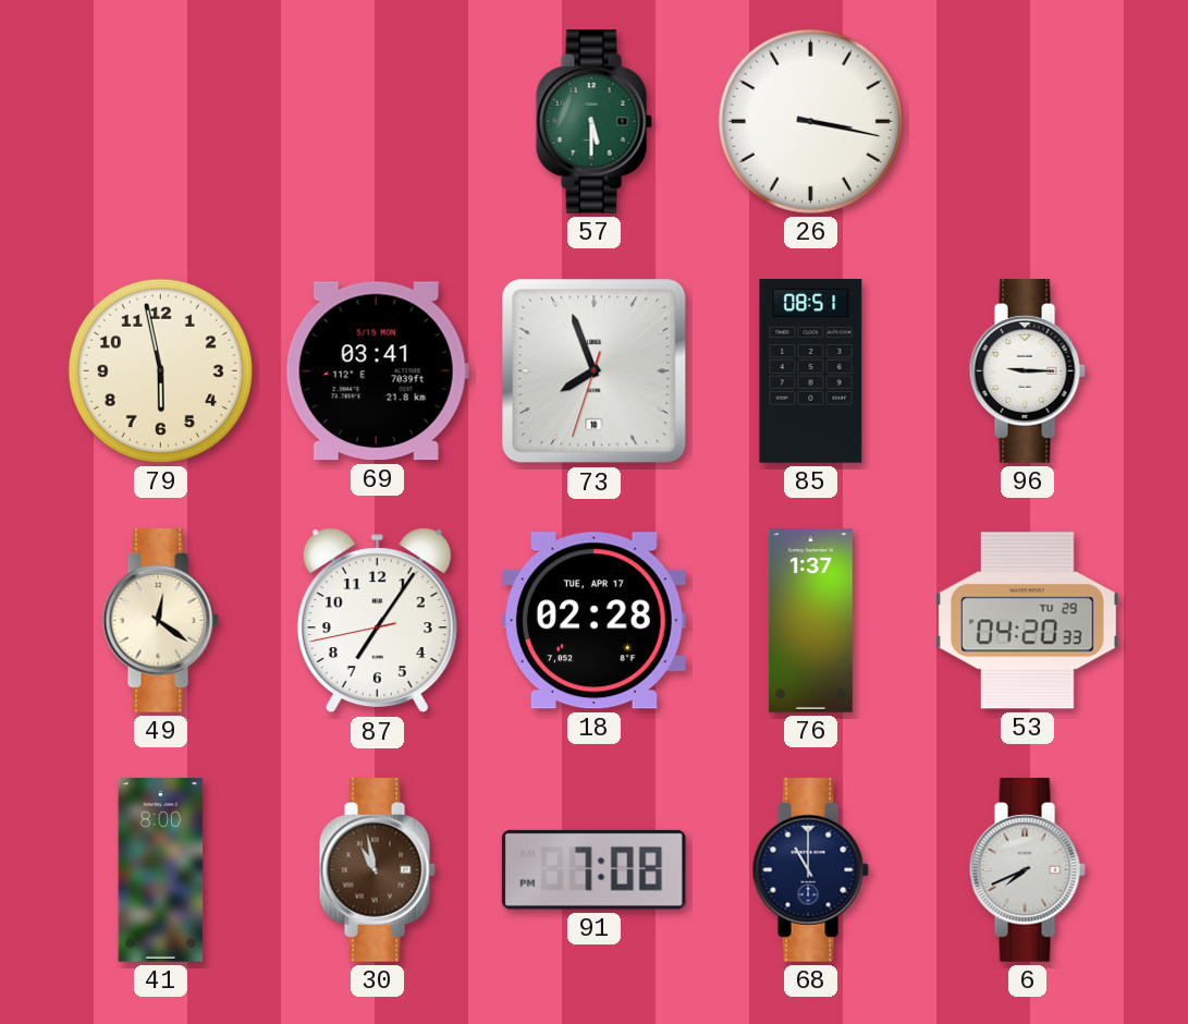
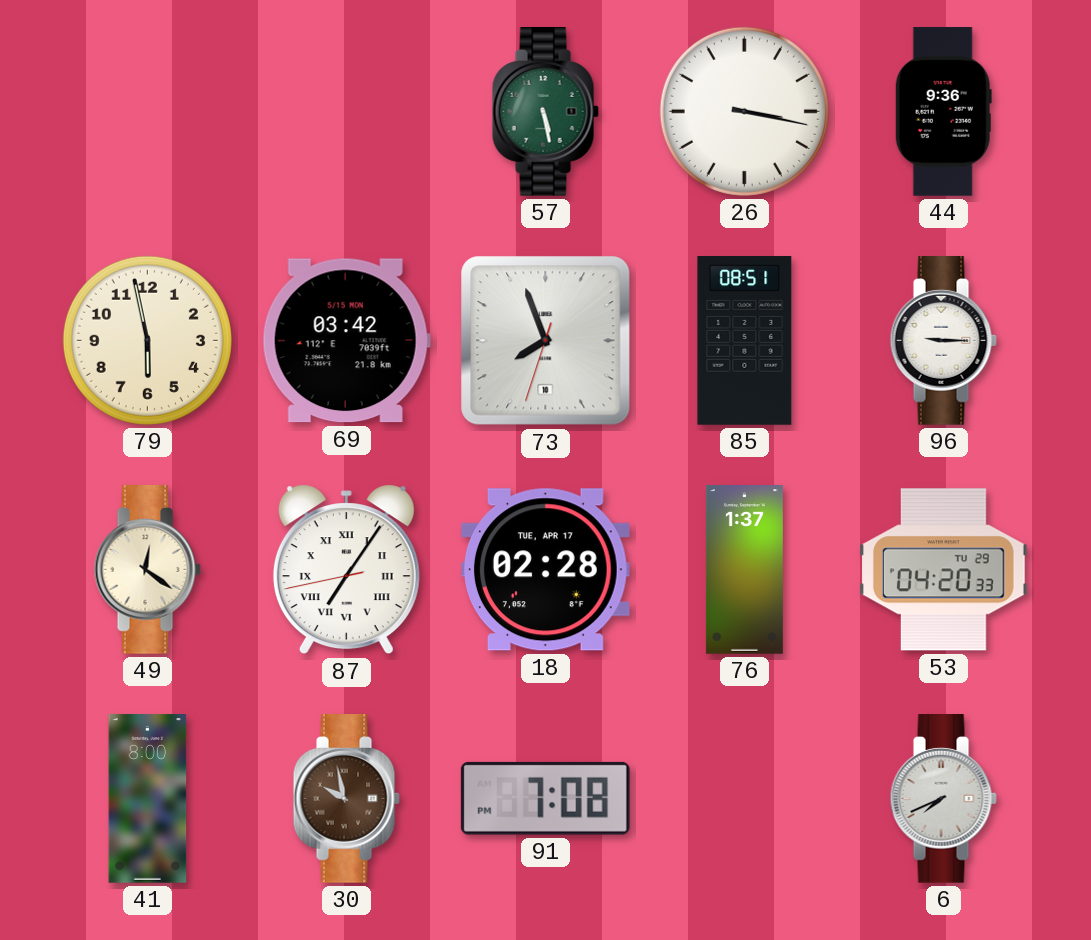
57: 5:30 -> 5:28
44: none -> 9:36
69: 03:41 -> 03:42
87 numerals: Arabic -> Roman
30: 10:58 -> 9:58
68: 11:00 -> none
